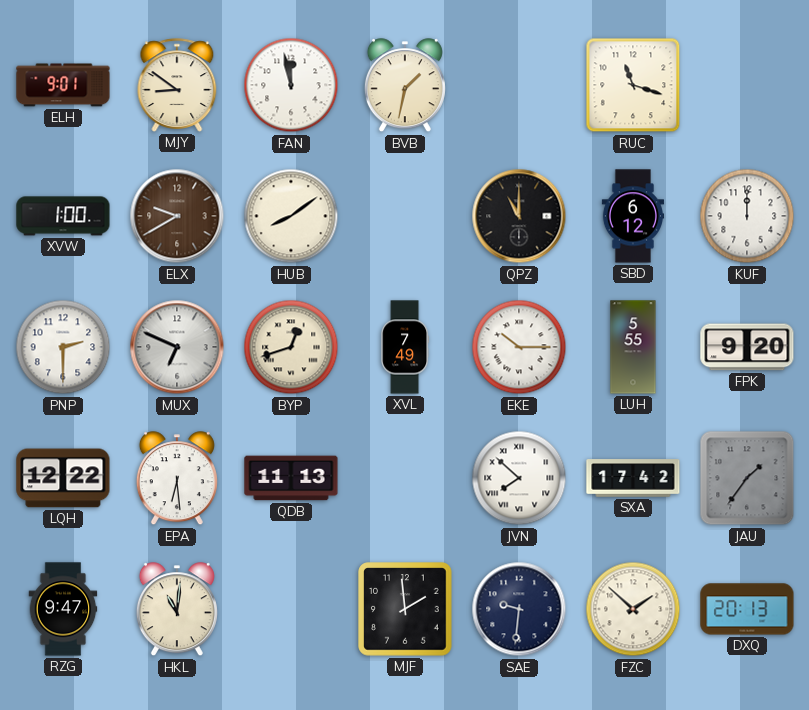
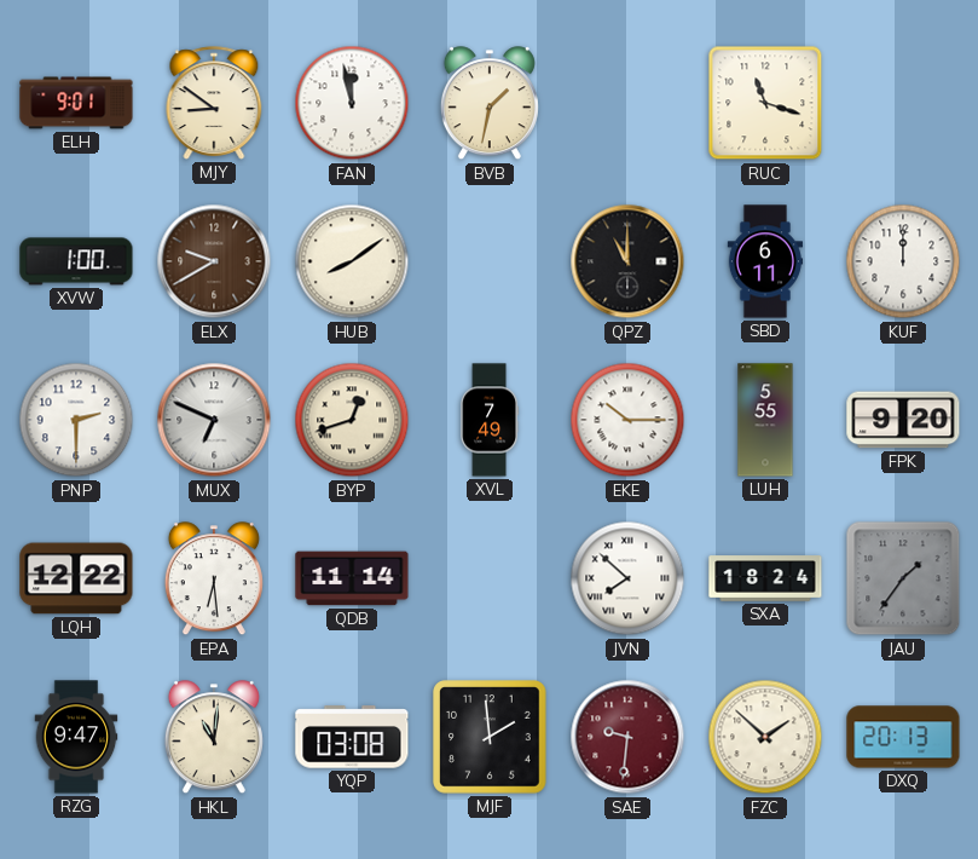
SBD: 6:12 -> 6:11
QDB: 11:13 -> 11:14
SXA: 17:42 -> 18:24
YQP: none -> 03:08
SAE dial: navy -> burgundy
